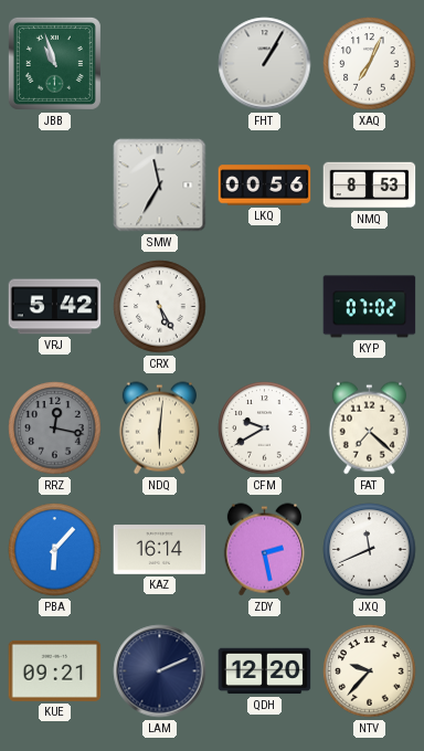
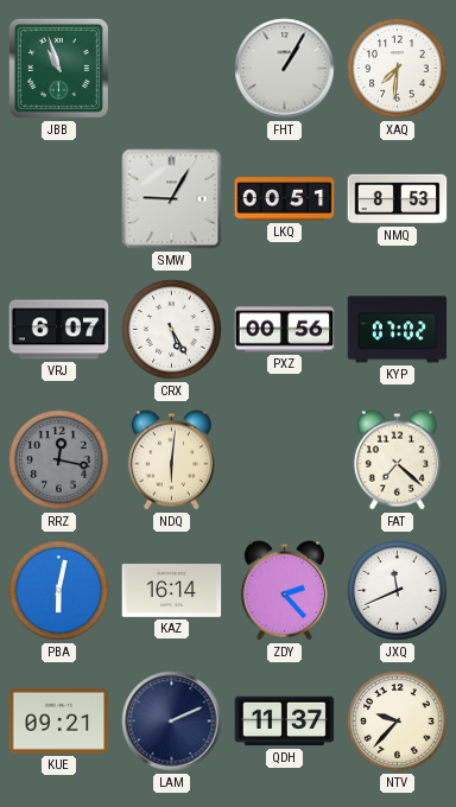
XAQ: 7:04 -> 7:31
SMW: 11:35 -> 9:05
LKQ: 00:56 -> 00:51
VRJ: 5:42 -> 6:07
PXZ: none -> 00:56
CFM: 9:40 -> none
PBA: 6:07 -> 6:02
ZDY: 2:28 -> 2:23
QDH: 12:20 -> 11:37
